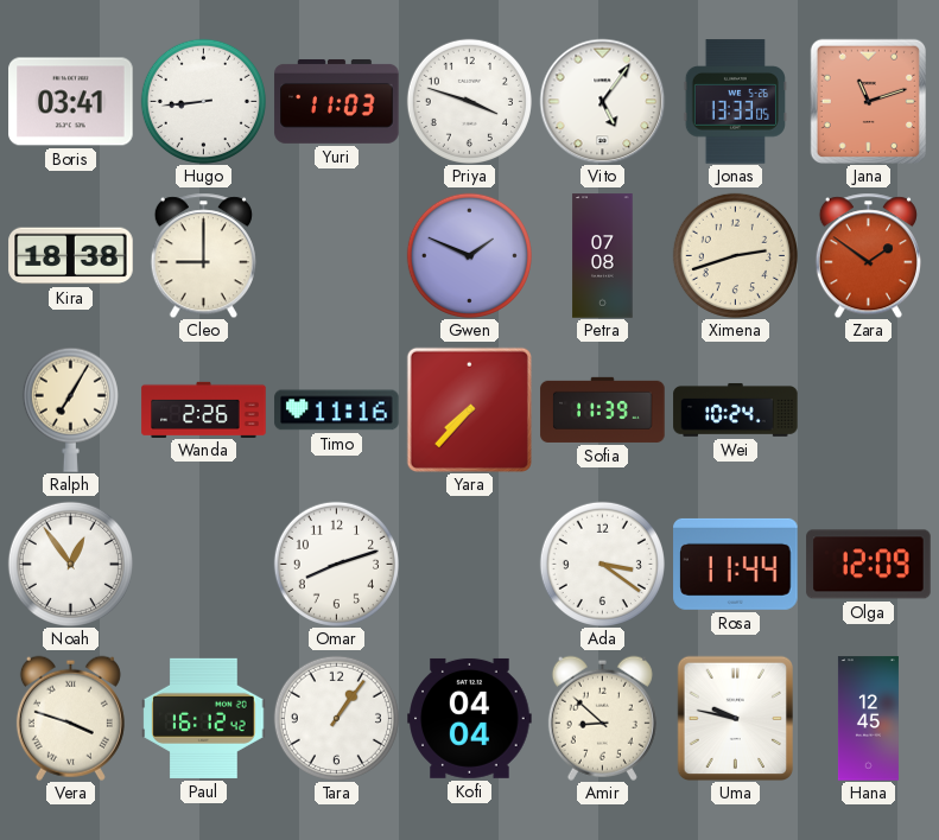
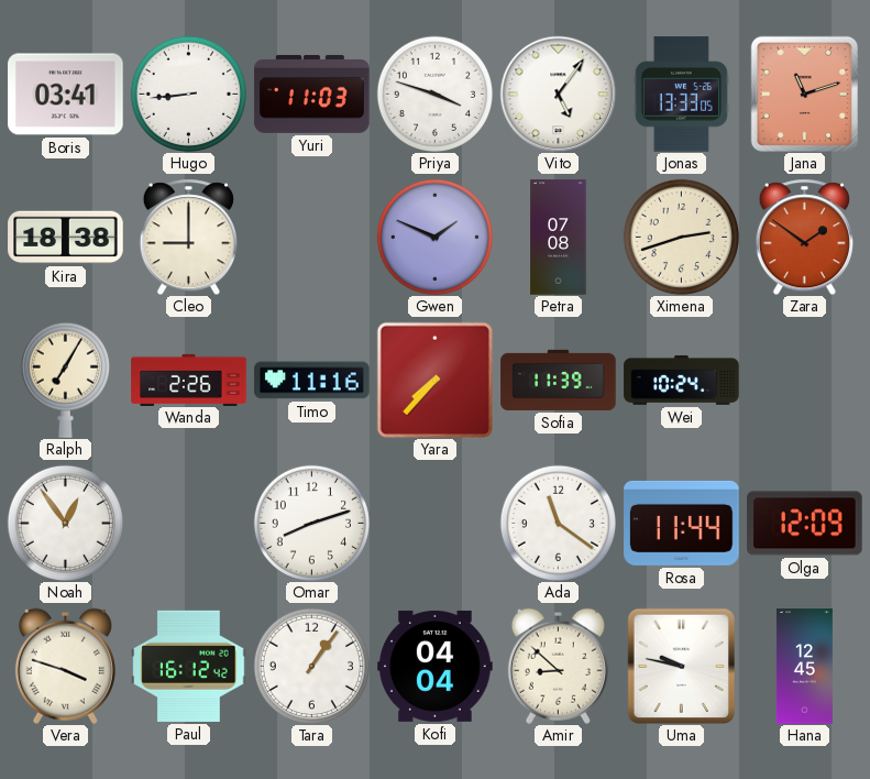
Ada: 3:21 -> 11:21
